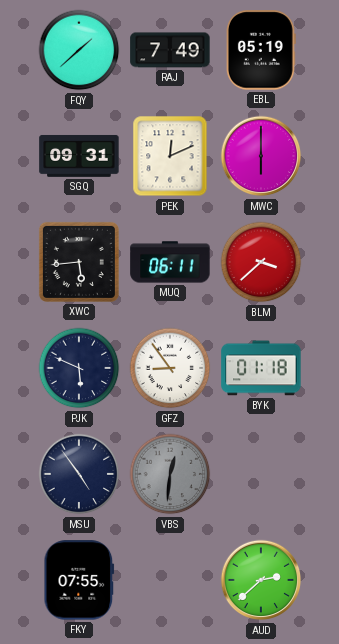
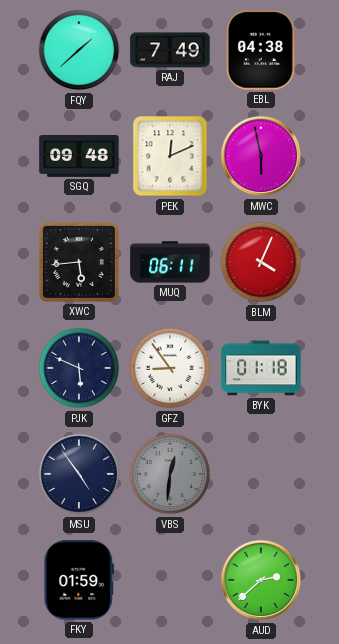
EBL: 05:19 -> 04:38
SGQ: 09:31 -> 09:48
MWC: 6:00 -> 5:58
BLM: 3:38 -> 4:04
FKY: 07:55 -> 01:59
